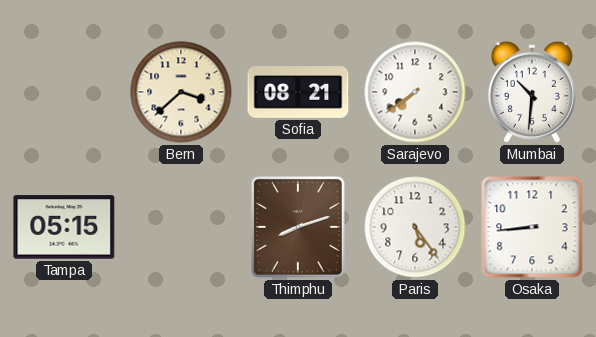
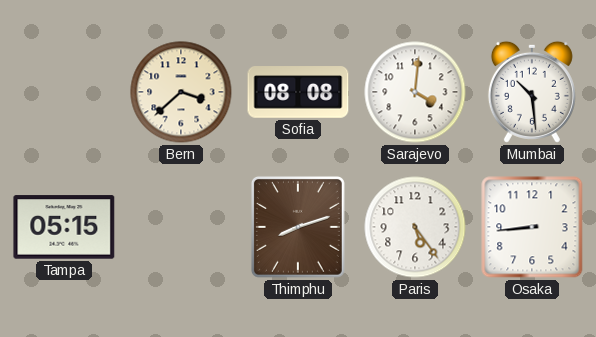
Sofia: 08:21 -> 08:08
Sarajevo: 7:39 -> 4:01
Mumbai: 10:31 -> 10:29
